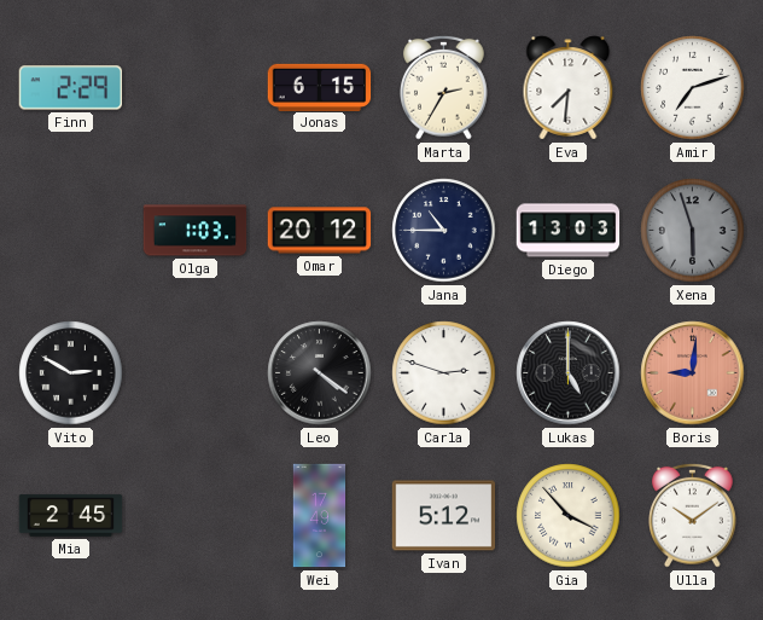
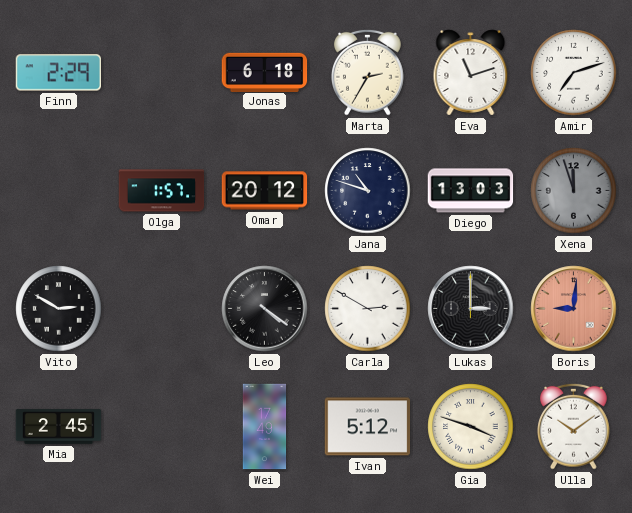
Jonas: 6:15 -> 6:18
Eva: 7:31 -> 11:12
Olga: 1:03 -> 1:57
Jana: 10:45 -> 10:48
Xena: 5:57 -> 11:57
Carla: 2:48 -> 2:50
Lukas: 5:00 -> 3:00
Gia: 3:53 -> 3:48
